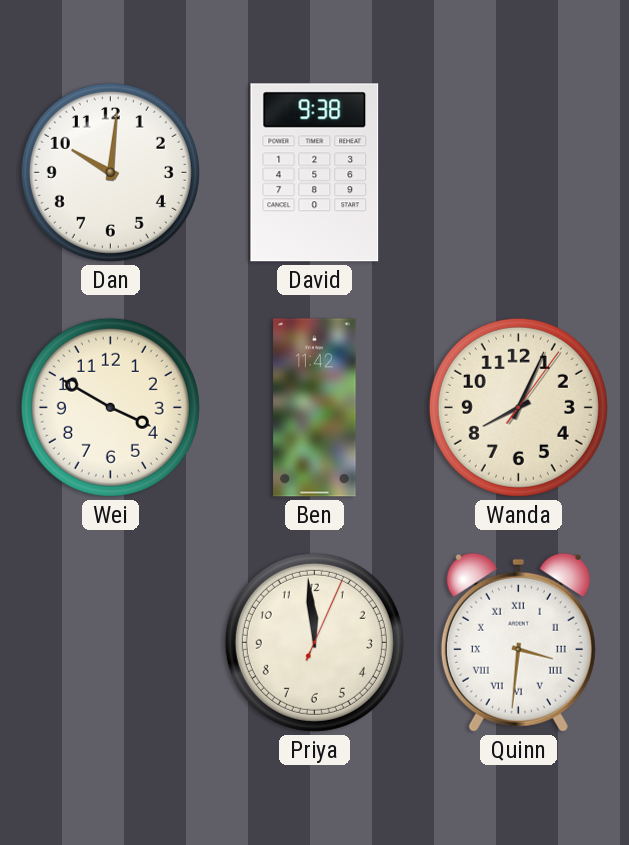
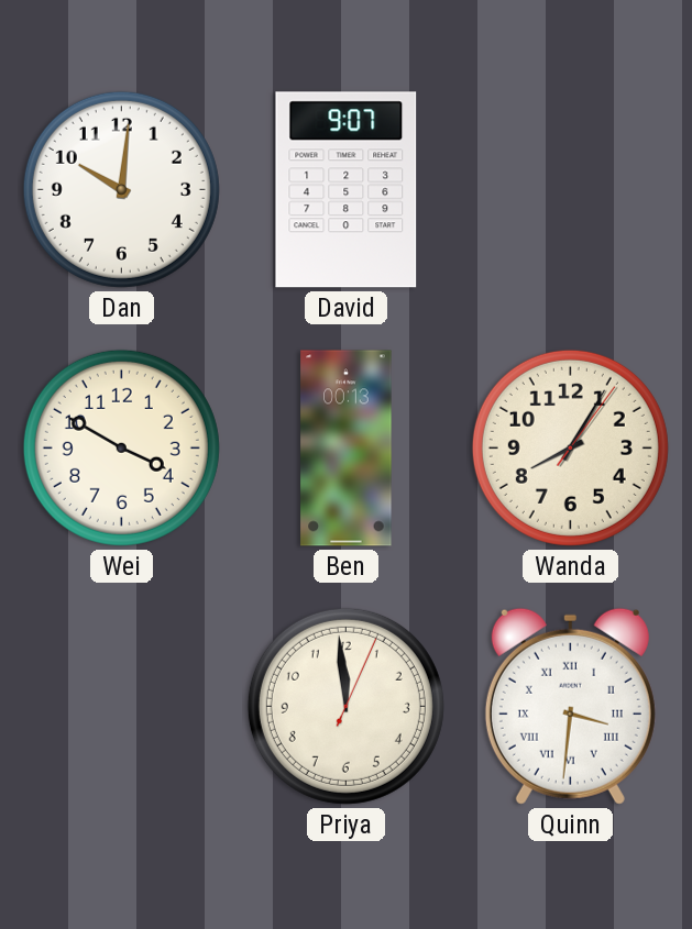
David: 9:38 -> 9:07
Ben: 11:42 -> 00:13
Wanda: 8:04 -> 8:05
